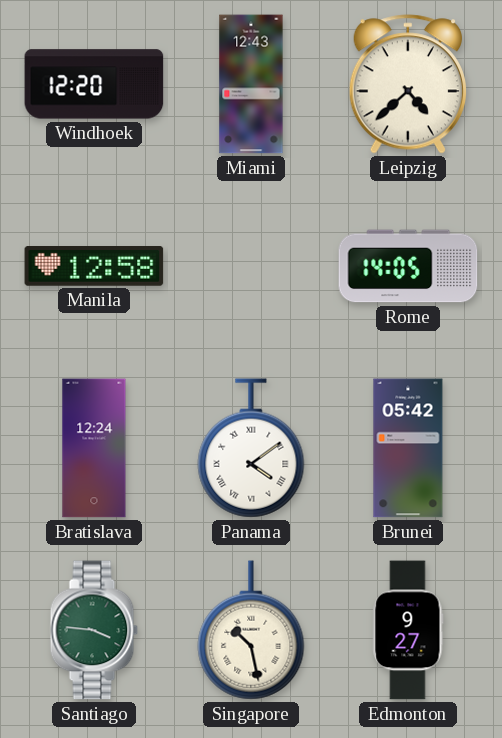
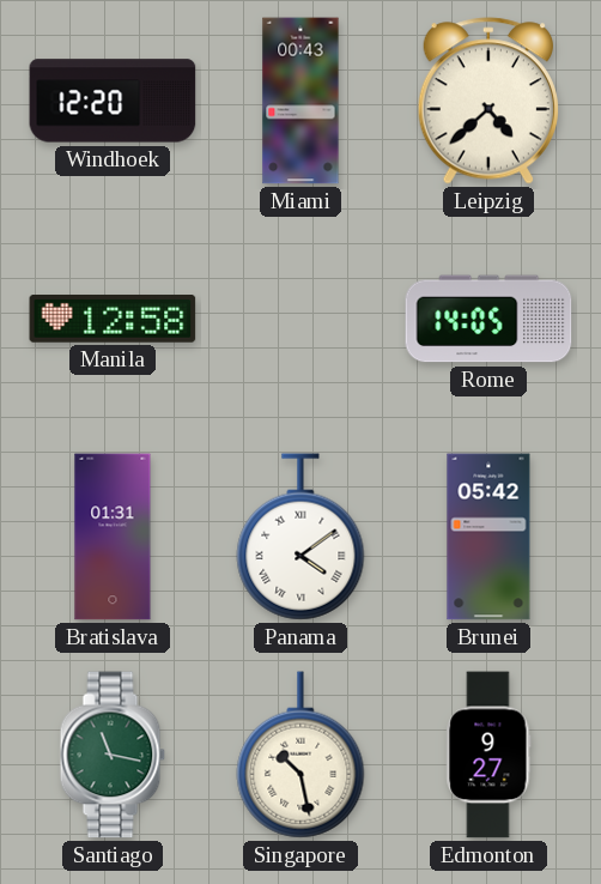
Miami: 12:43 -> 00:43
Bratislava: 12:24 -> 01:31
Santiago: 3:46 -> 11:17
